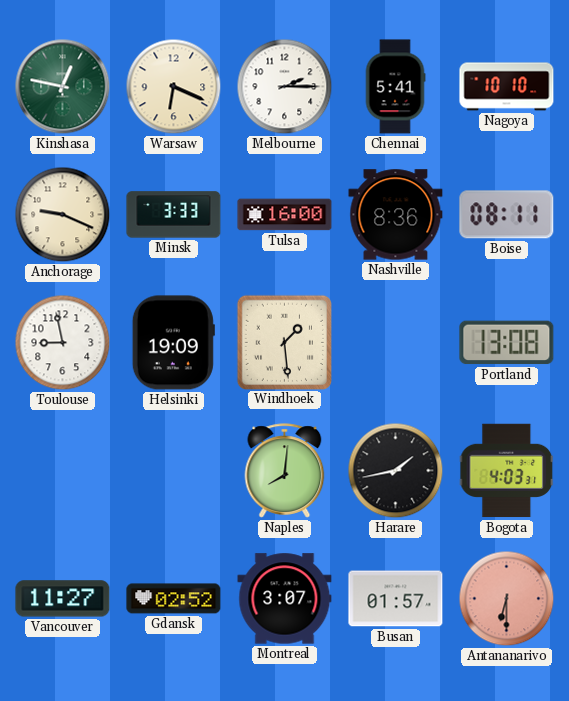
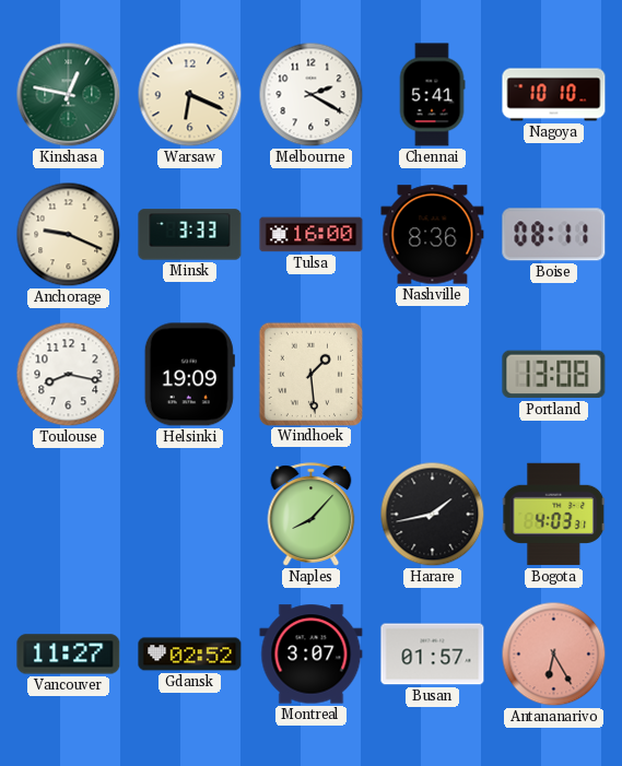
Melbourne: 2:15 -> 2:20
Toulouse: 8:58 -> 8:17
Naples: 8:01 -> 8:07
Antananarivo: 6:30 -> 6:25
